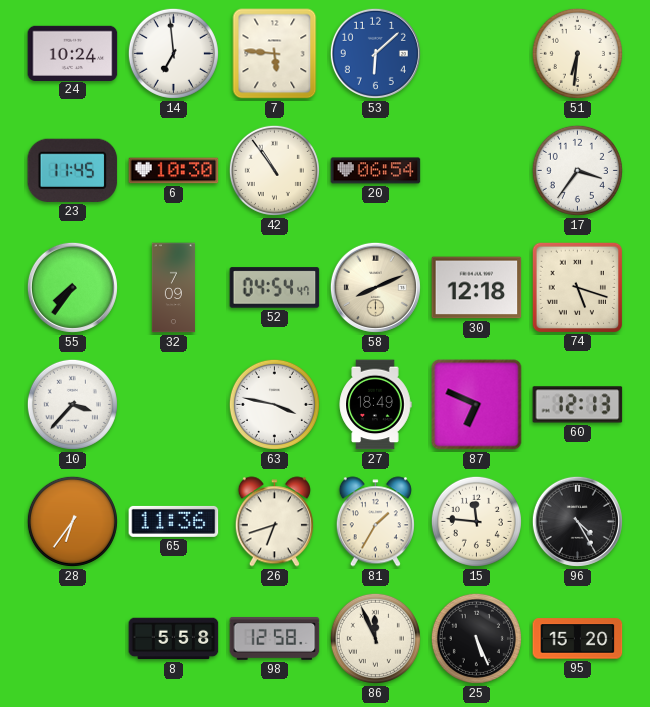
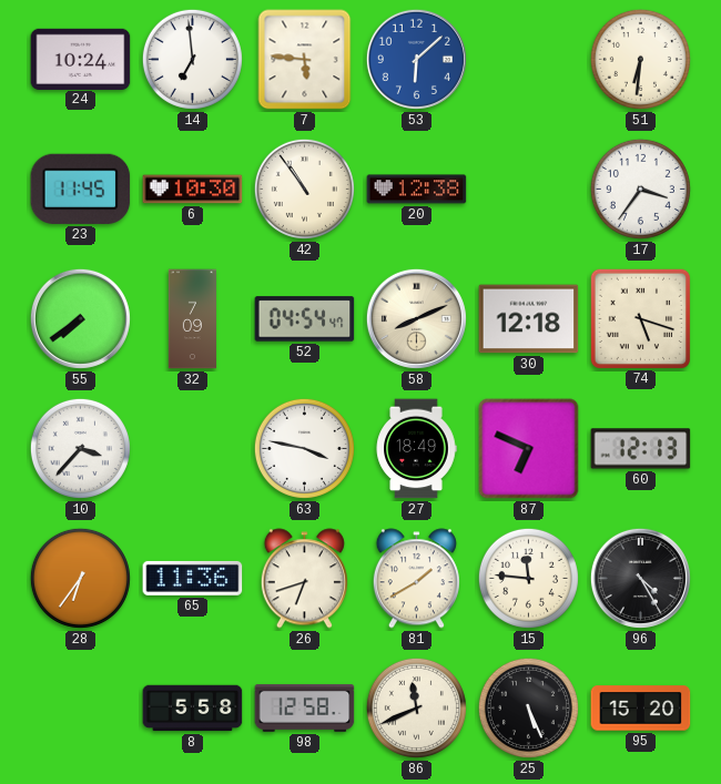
20: 06:54 -> 12:38
55: 7:36 -> 7:39
81: 1:35 -> 1:40
86: 11:56 -> 11:41
